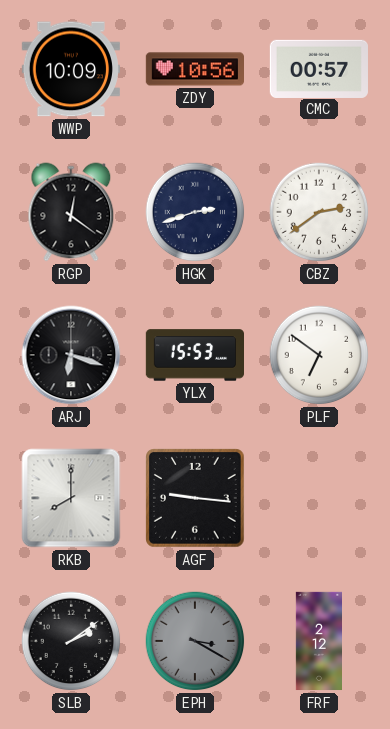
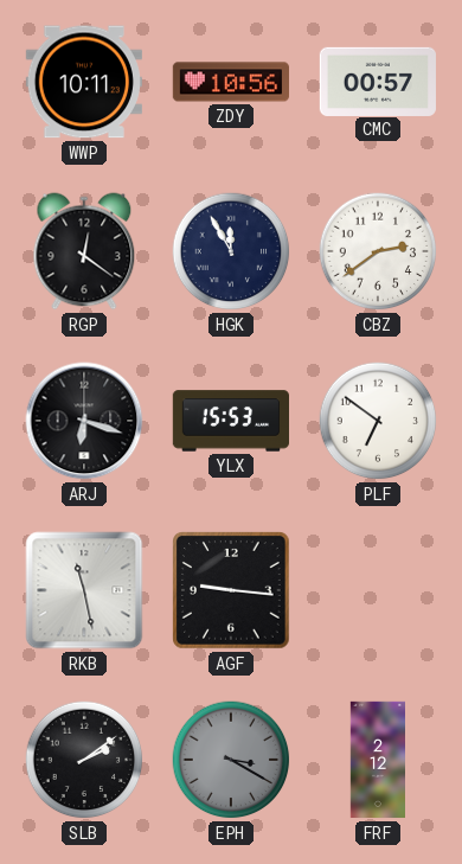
WWP: 10:09 -> 10:11
HGK: 2:42 -> 11:55
RKB: 8:00 -> 11:28
